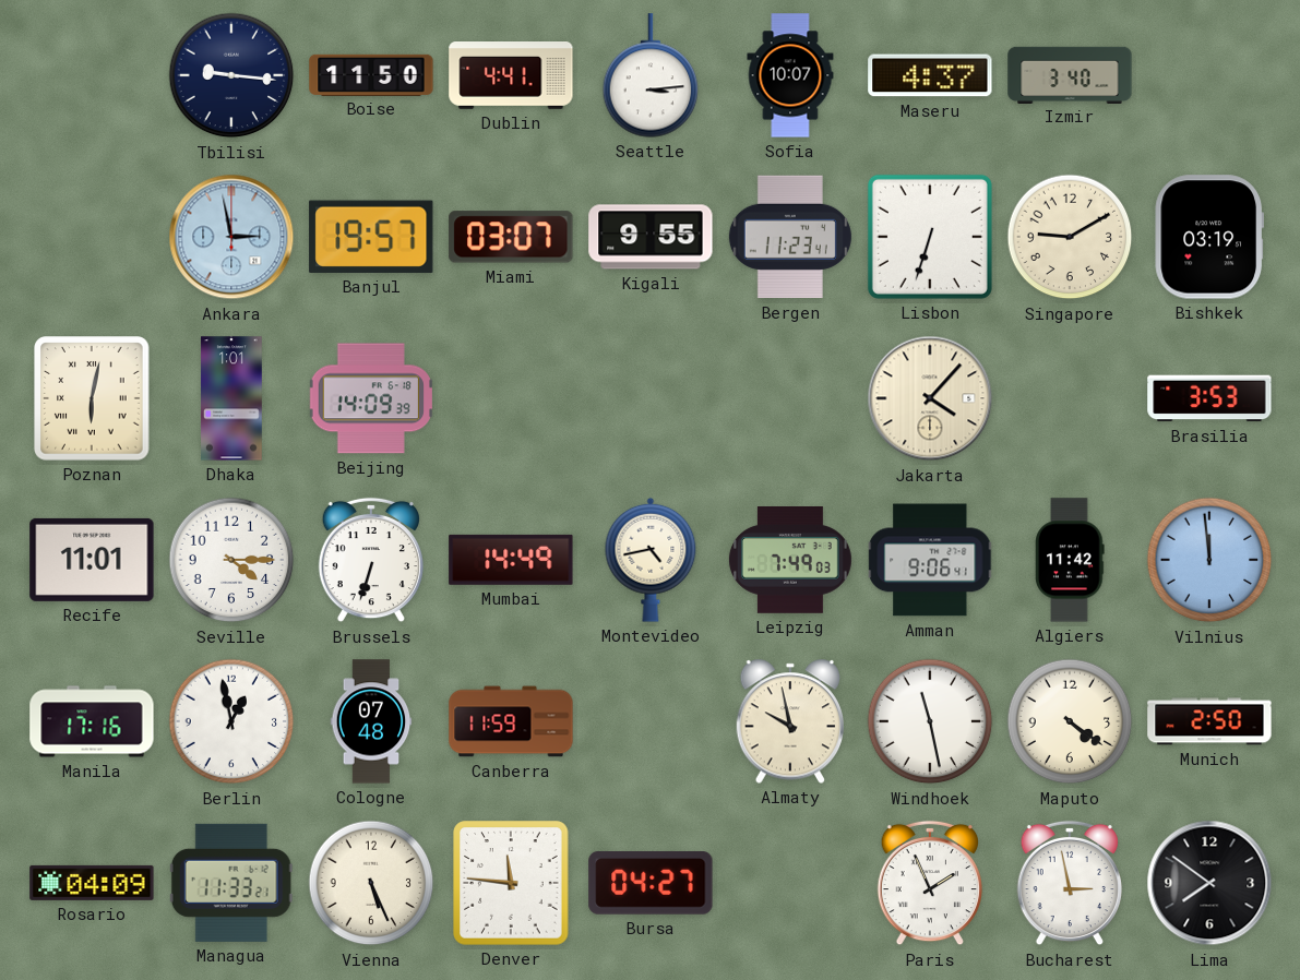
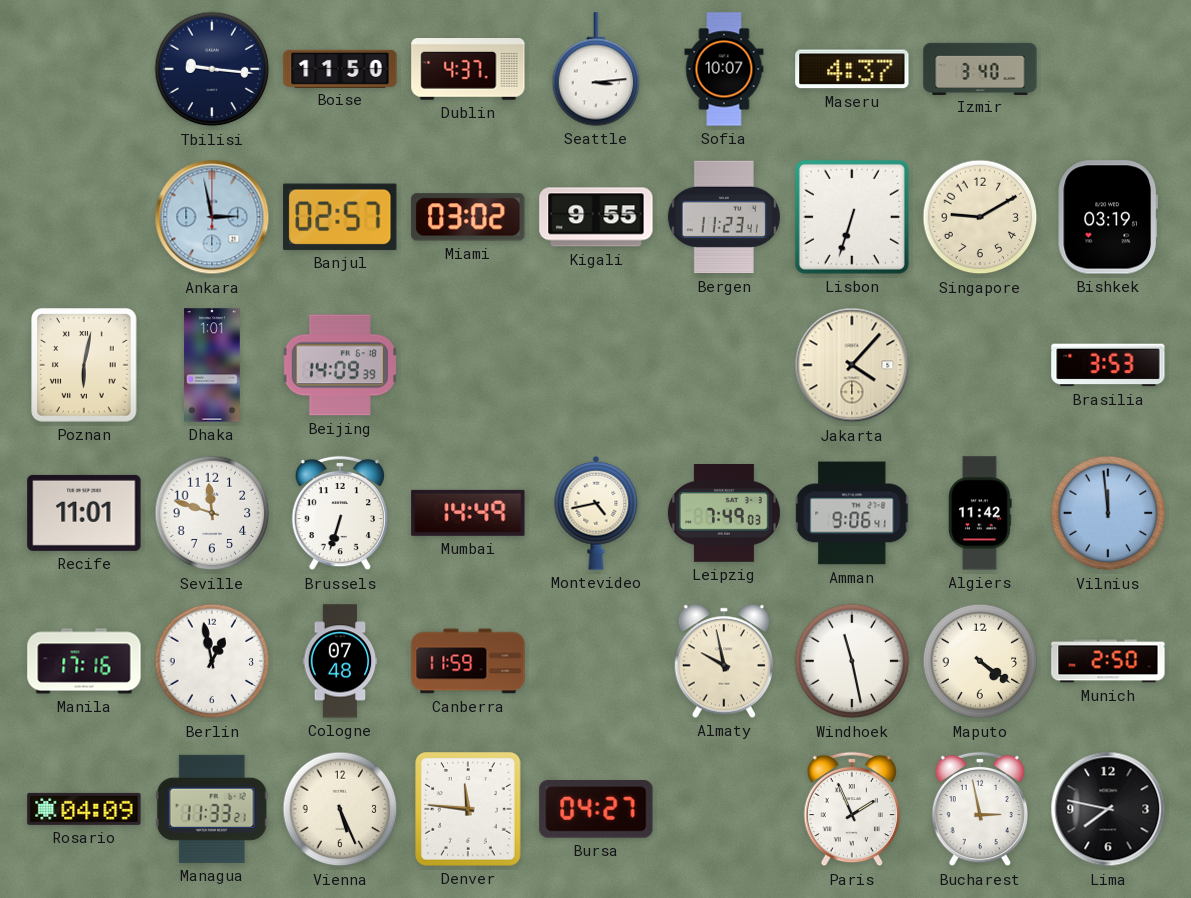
Dublin: 4:41 -> 4:37
Banjul: 19:57 -> 02:57
Miami: 03:07 -> 03:02
Seville: 4:15 -> 11:48
Lima: 7:51 -> 7:47
